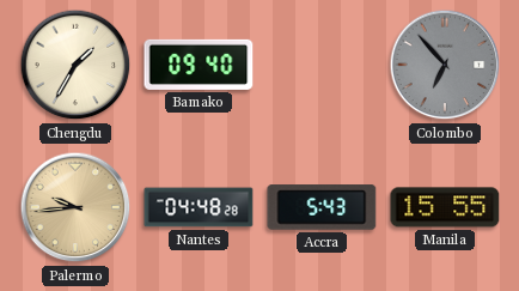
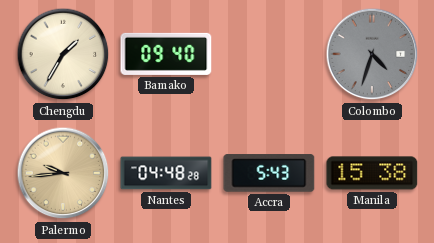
Colombo: 6:53 -> 4:33
Manila: 15:55 -> 15:38
